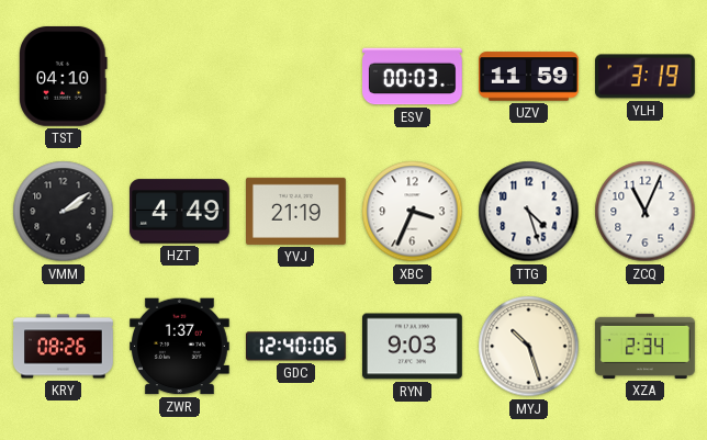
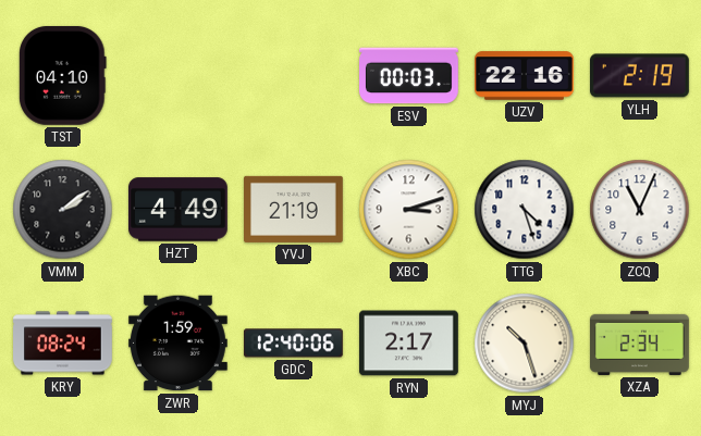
UZV: 11:59 -> 22:16
YLH: 3:19 -> 2:19
XBC: 3:34 -> 3:12
KRY: 08:26 -> 08:24
ZWR: 1:37 -> 1:59
RYN: 9:03 -> 2:17
